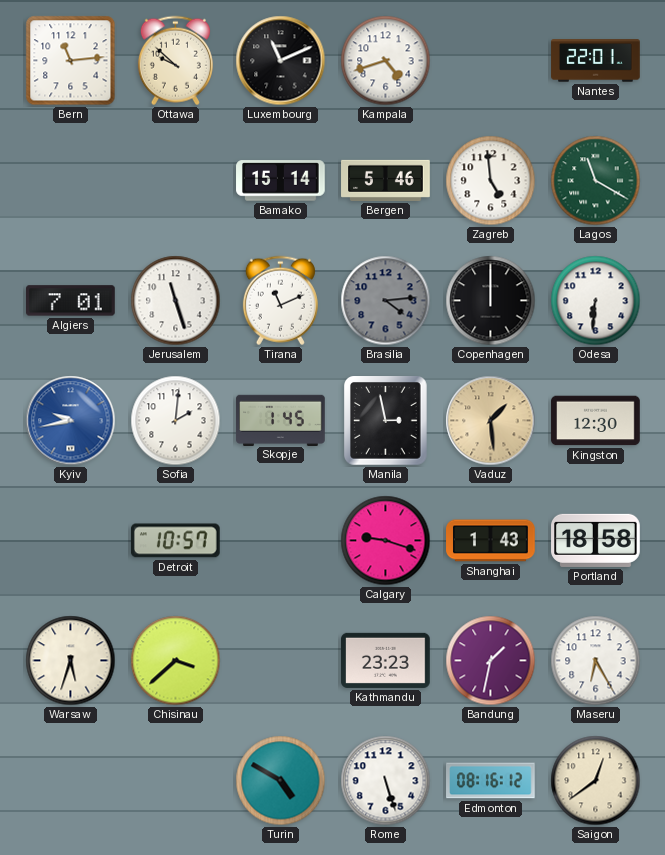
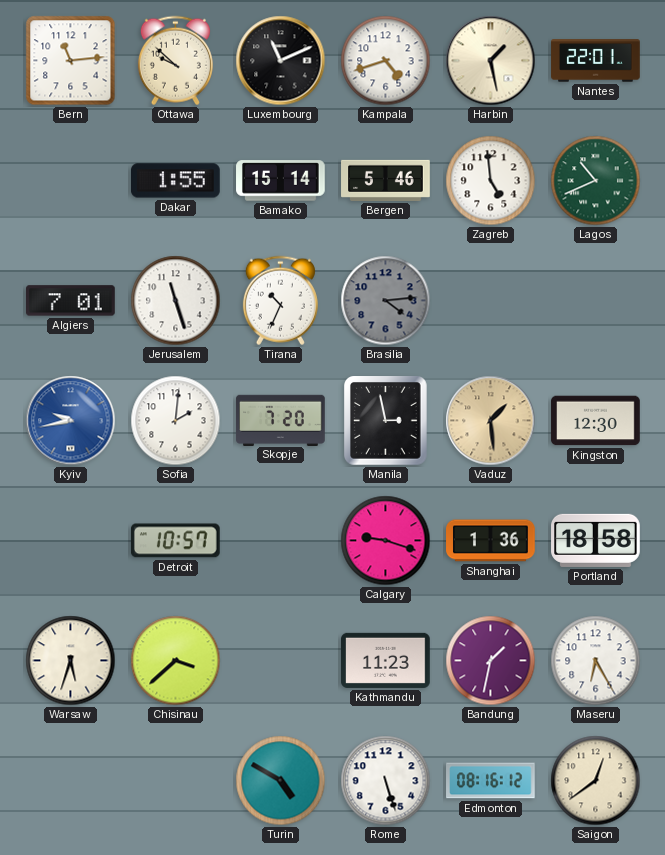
Harbin: none -> 1:28
Dakar: none -> 1:55
Lagos: 11:20 -> 10:41
Tirana: 11:11 -> 10:34
Copenhagen: 12:00 -> none
Odesa: 6:31 -> none
Skopje: 1:45 -> 7:20
Shanghai: 1:43 -> 1:36
Kathmandu: 23:23 -> 11:23
